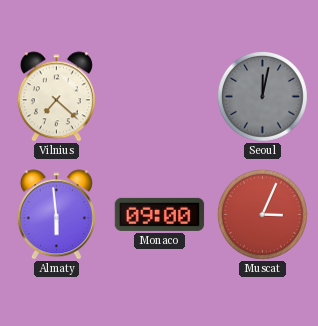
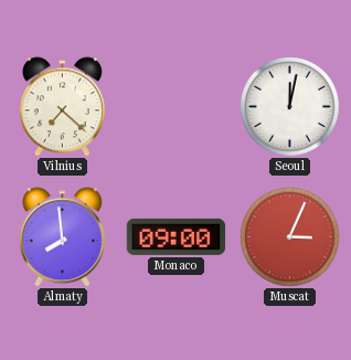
Seoul dial: grey -> white
Almaty: 5:59 -> 7:59
